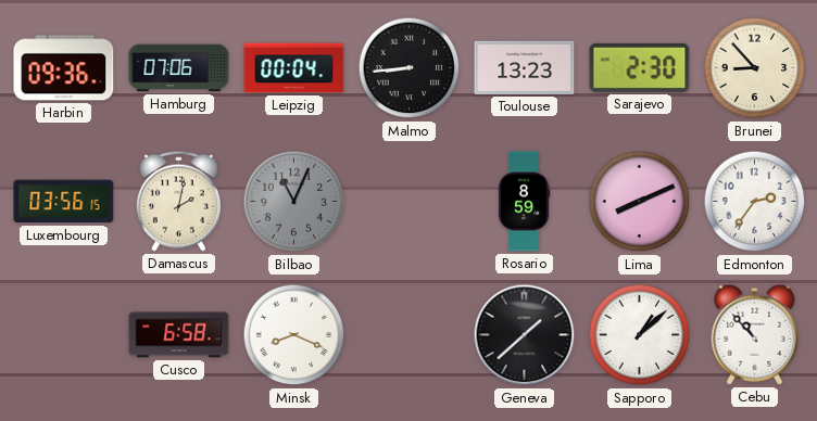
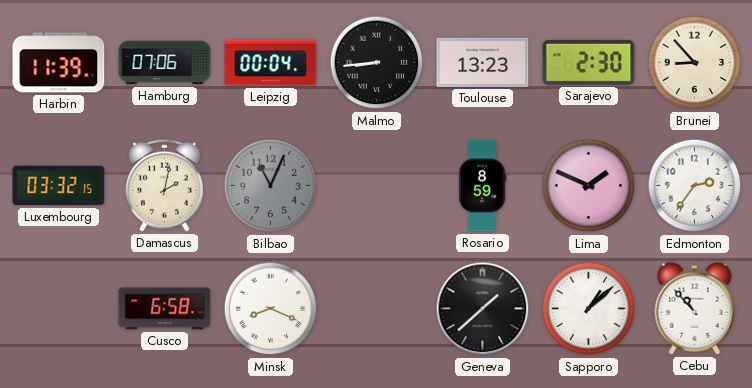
Harbin: 09:36 -> 11:39
Luxembourg: 03:56 -> 03:32
Lima: 8:11 -> 1:49
